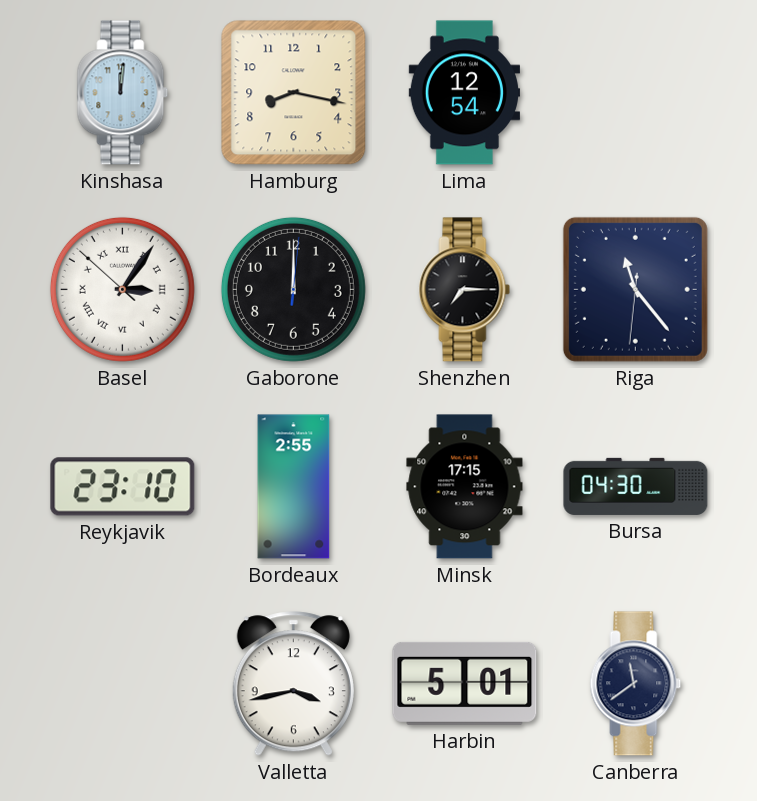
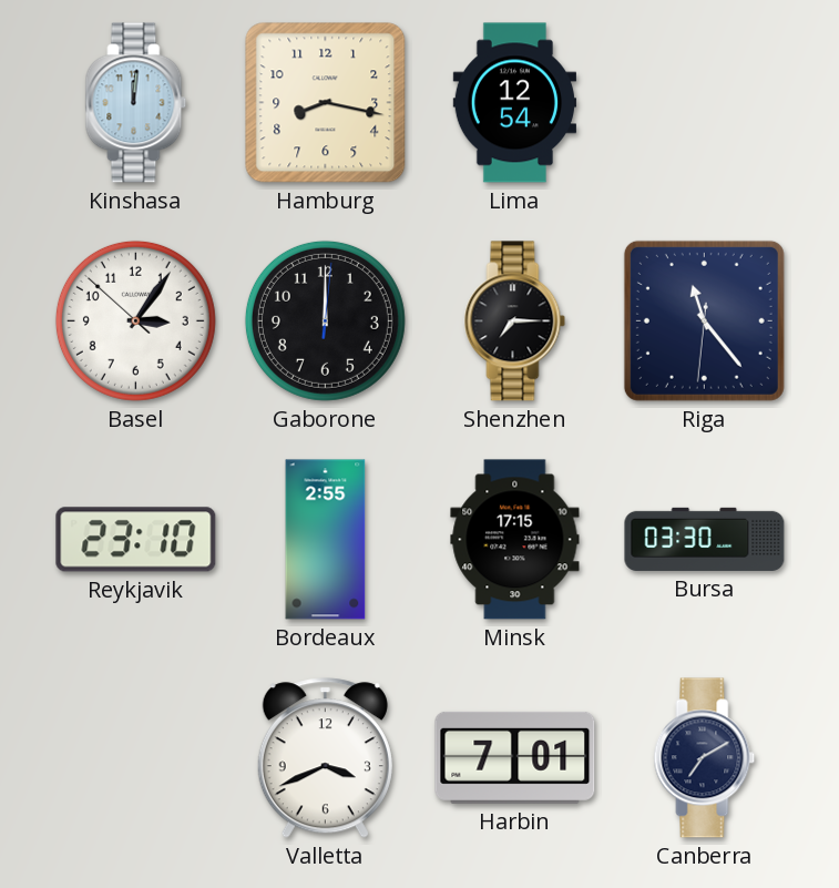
Basel numerals: Roman -> Arabic
Bursa: 04:30 -> 03:30
Valletta: 3:43 -> 3:41
Harbin: 5:01 -> 7:01
Canberra: 11:39 -> 7:10
